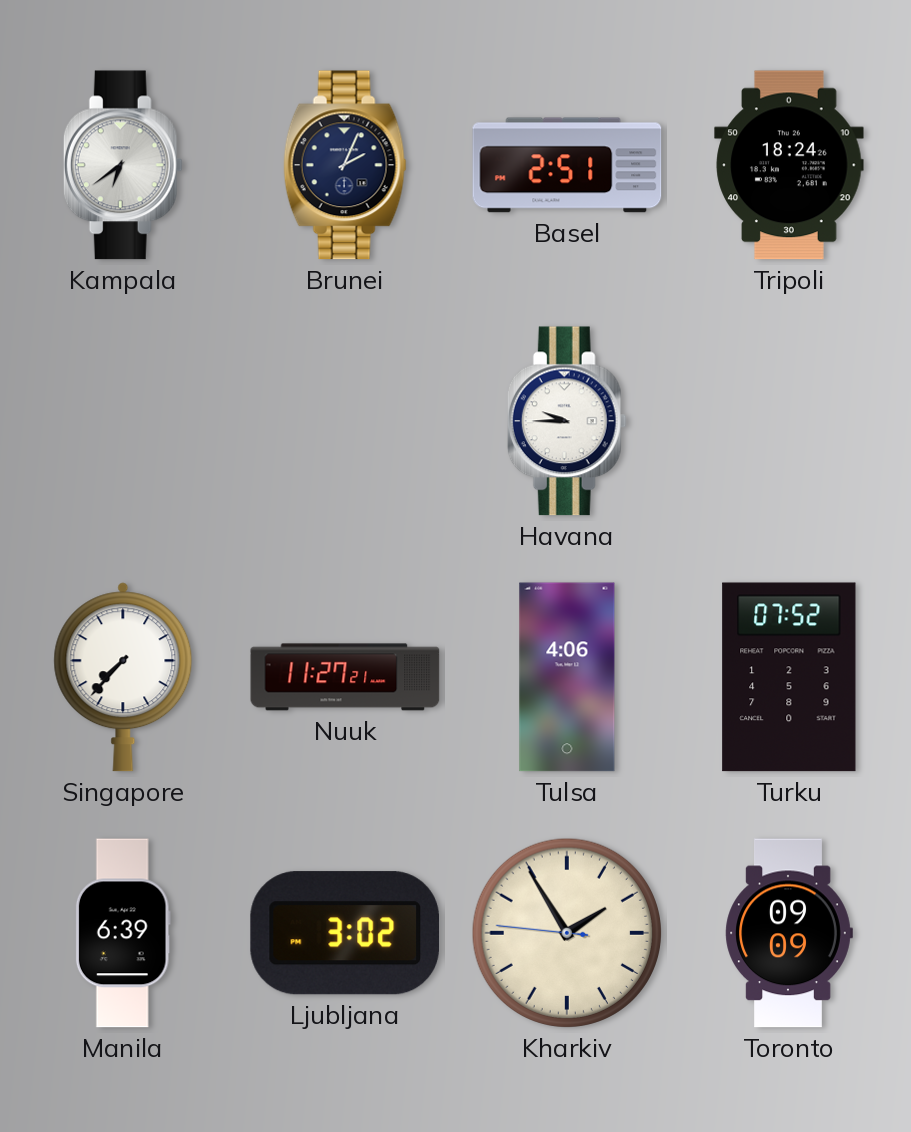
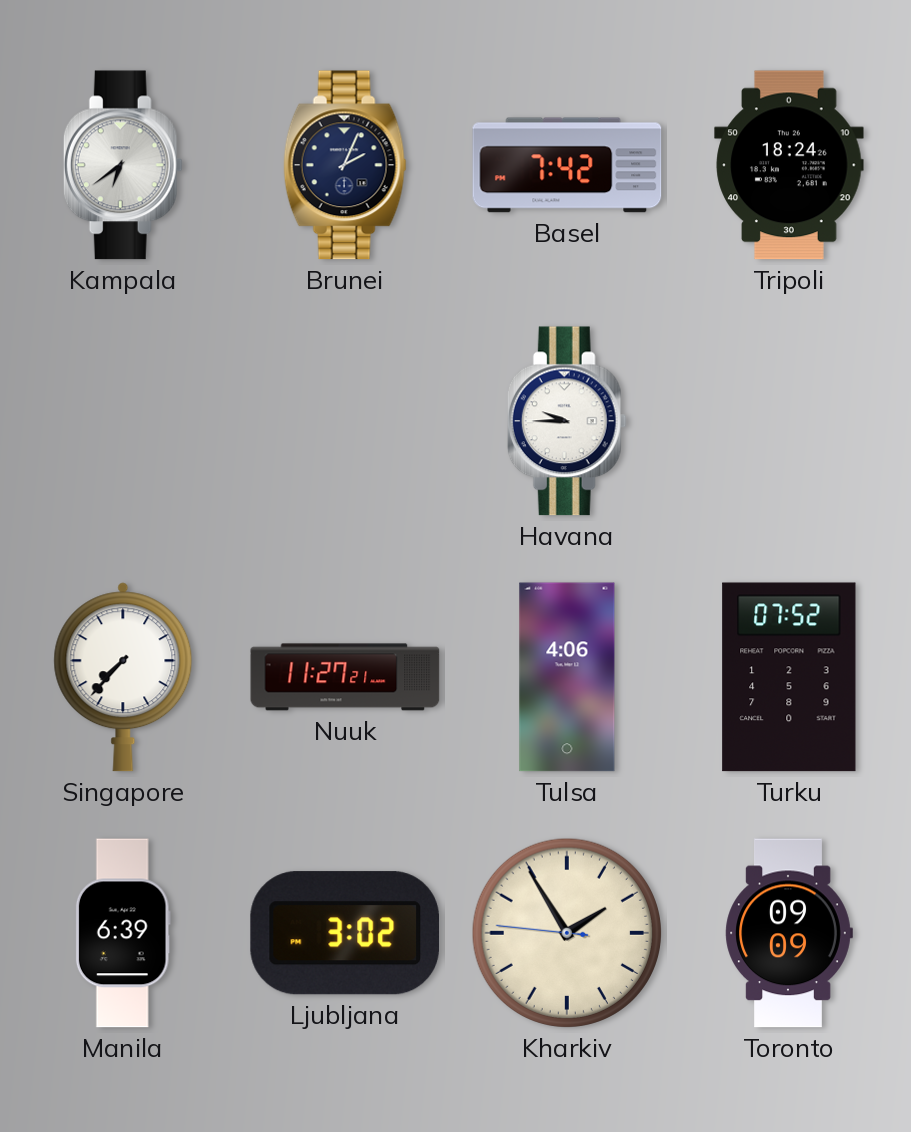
Basel: 2:51 -> 7:42
